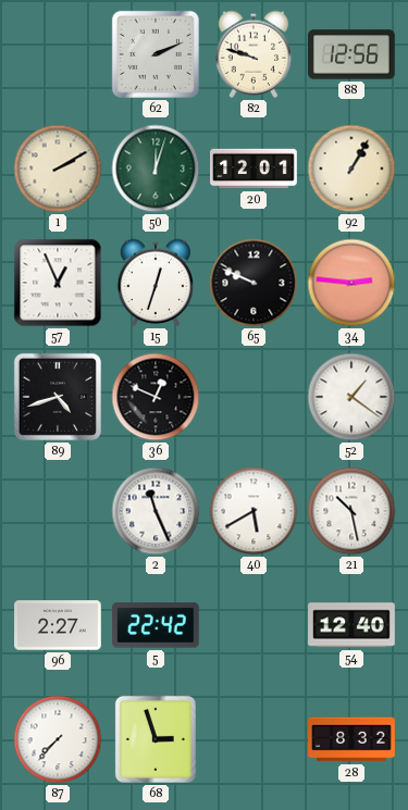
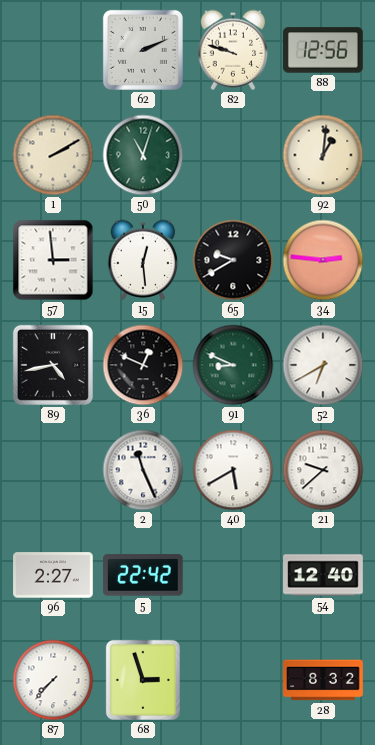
50: 12:03 -> 11:03
20: 12:01 -> none
92: 1:05 -> 1:01
57: 12:56 -> 2:59
15: 12:33 -> 12:29
65: 9:49 -> 9:40
89: 4:42 -> 4:43
91: none -> 8:49
52: 1:21 -> 6:40
21: 10:28 -> 9:38
